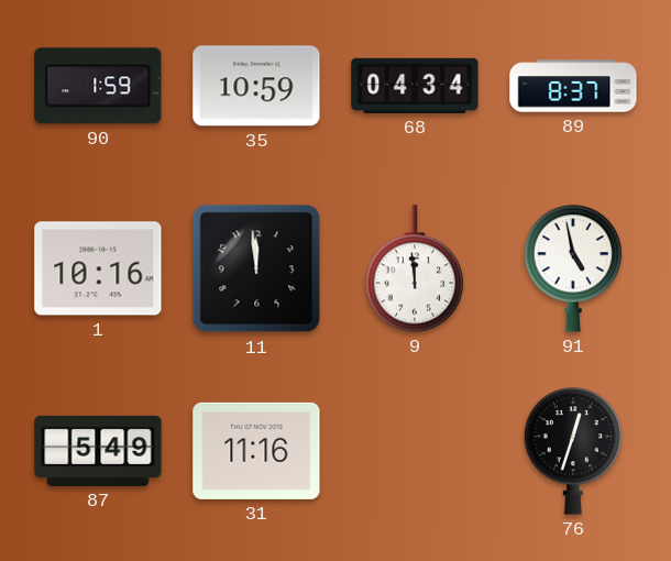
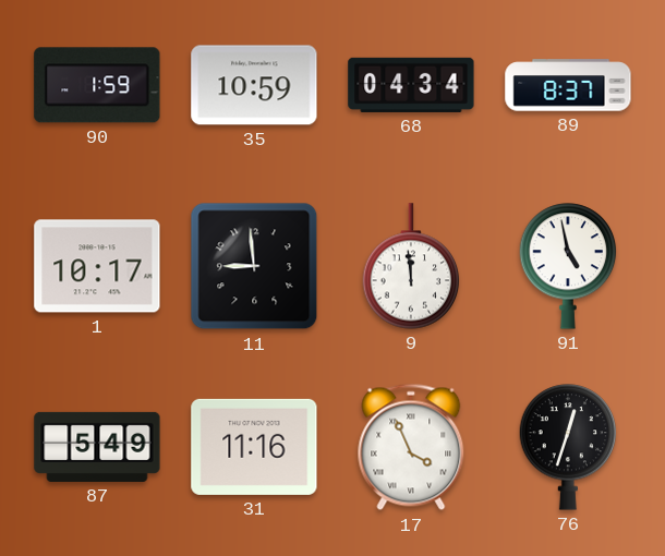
1: 10:16 -> 10:17
11: 11:59 -> 8:59
17: none -> 3:56
